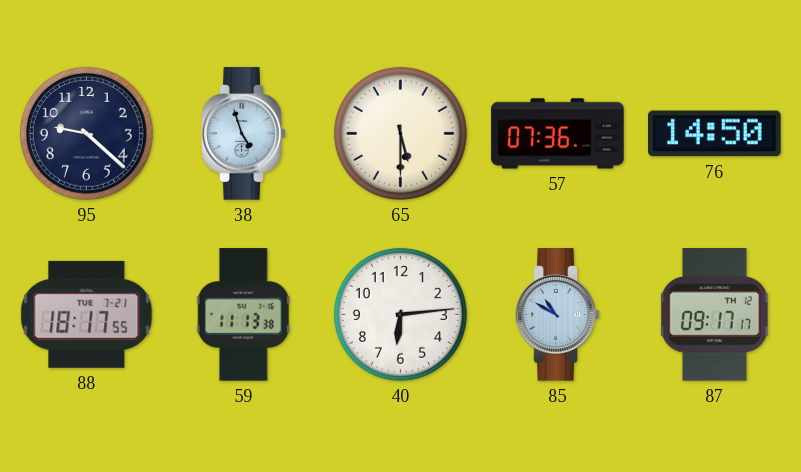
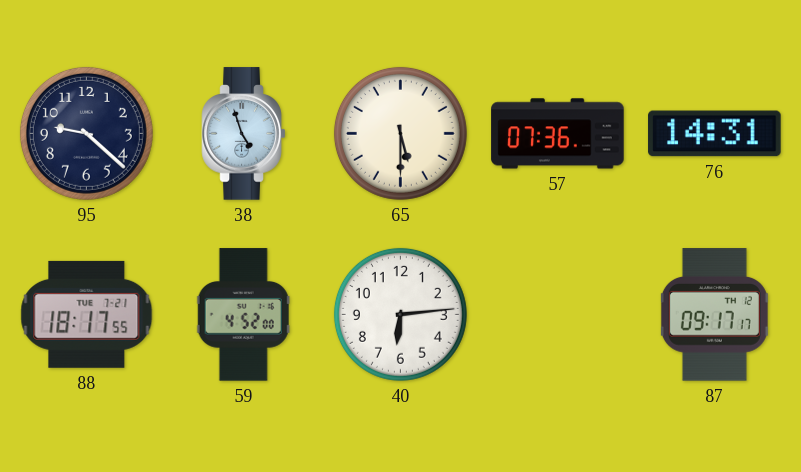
76: 14:50 -> 14:31
59: 11:13 -> 4:52
85: 10:50 -> none
